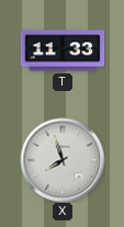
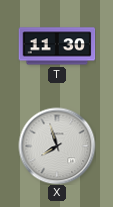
T: 11:33 -> 11:30
